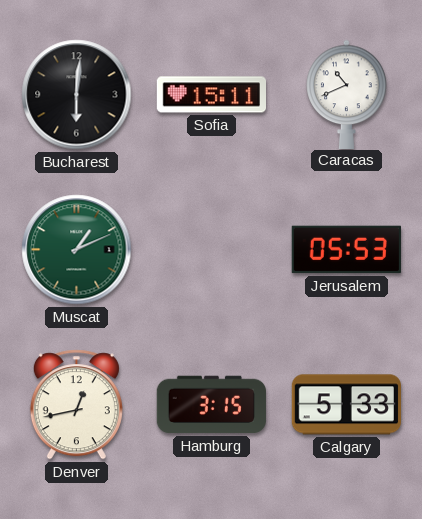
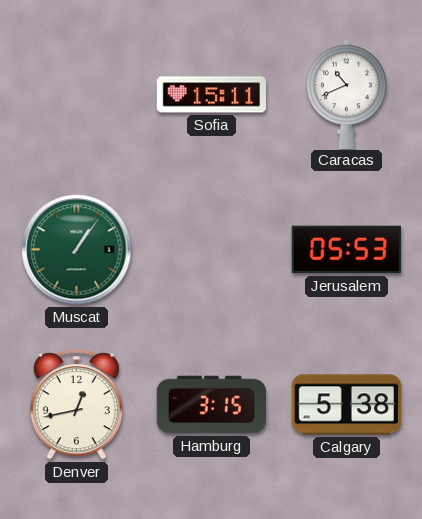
Bucharest: 6:01 -> none
Muscat: 1:11 -> 1:06
Calgary: 5:33 -> 5:38
